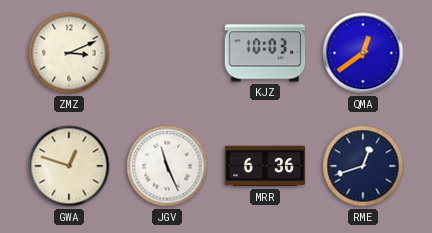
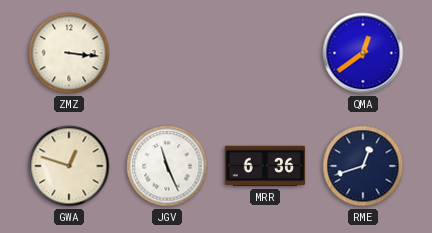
ZMZ: 3:11 -> 3:16
KJZ: 10:03 -> none
